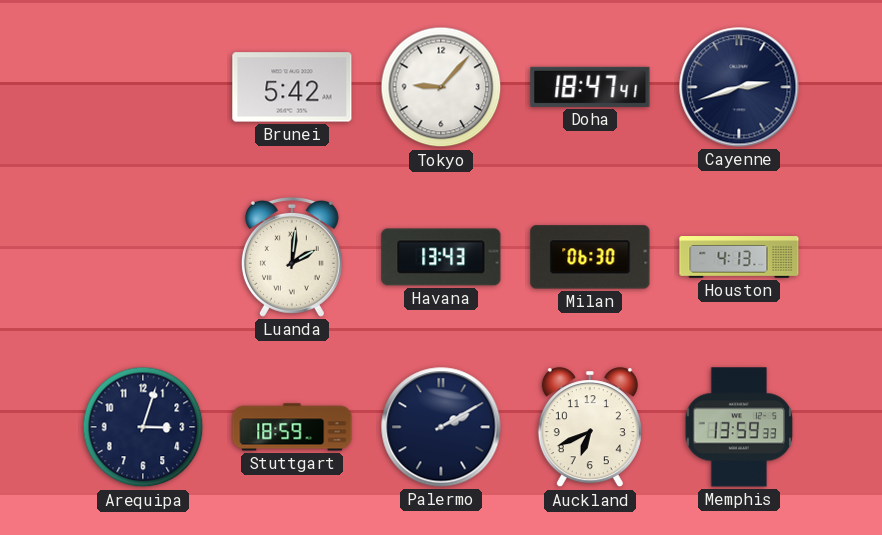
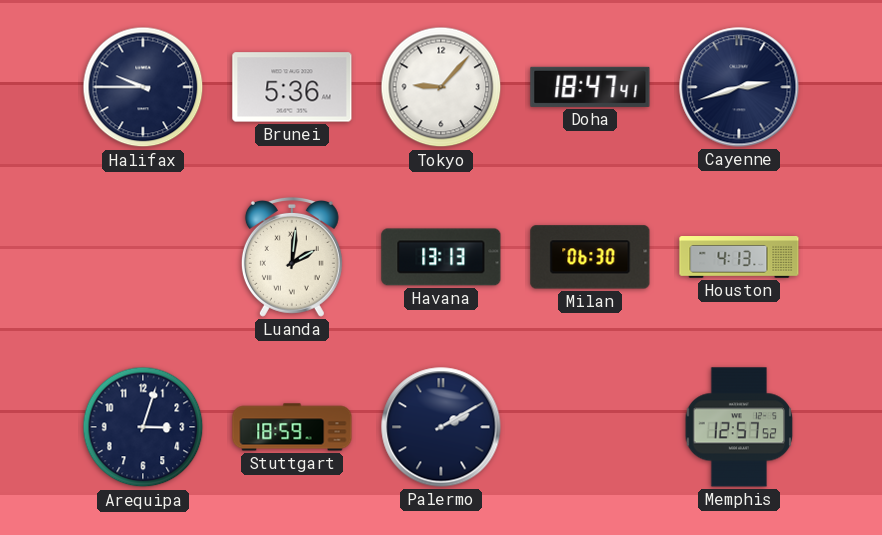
Halifax: none -> 9:45
Brunei: 5:42 -> 5:36
Havana: 13:43 -> 13:13
Auckland: 6:41 -> none
Memphis: 13:59 -> 12:57
